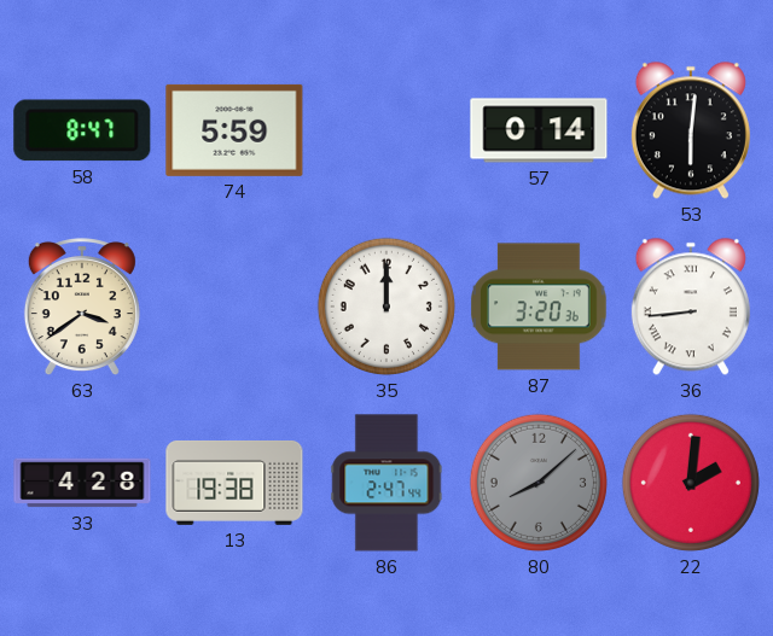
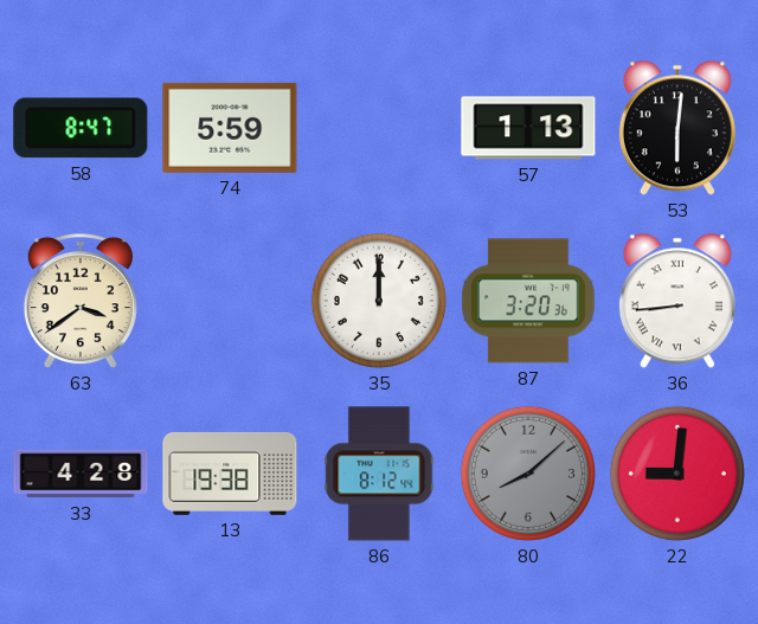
57: 0:14 -> 1:13
86: 2:47 -> 8:12
22: 2:01 -> 9:01
